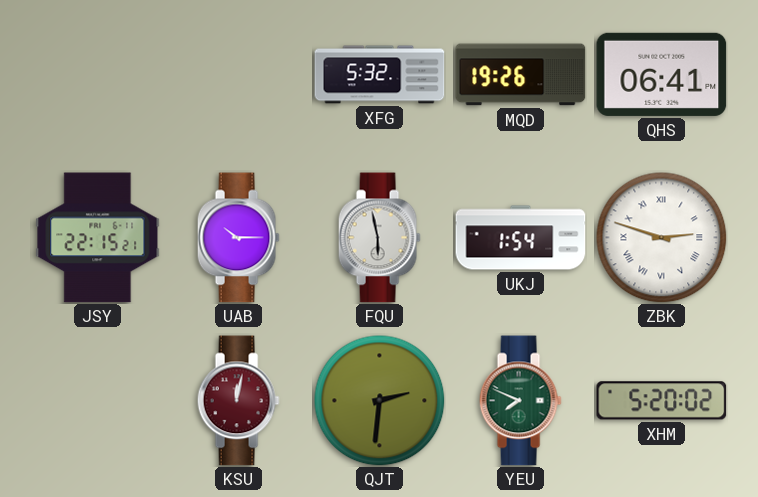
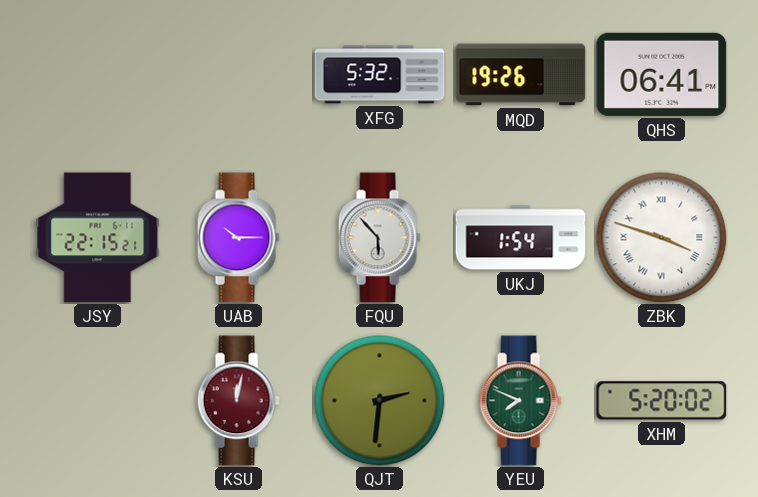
FQU: 5:58 -> 5:53
ZBK: 2:48 -> 3:48
